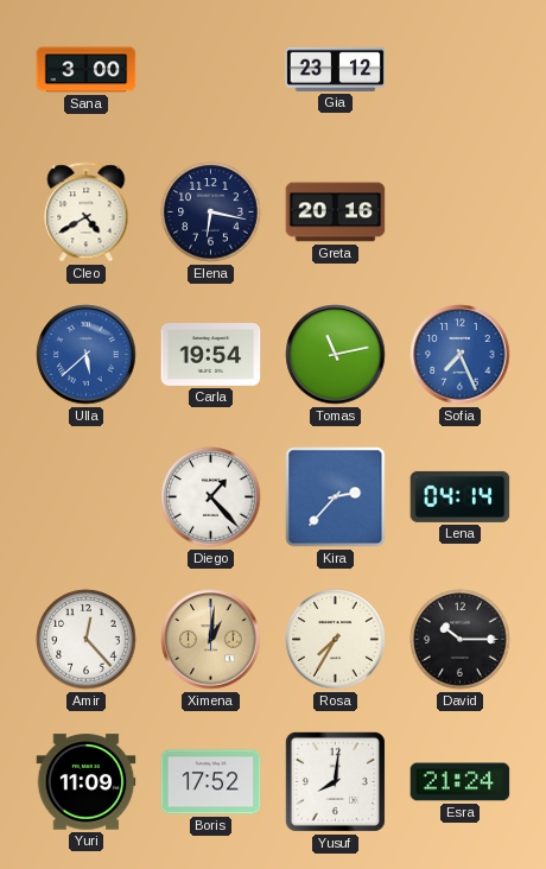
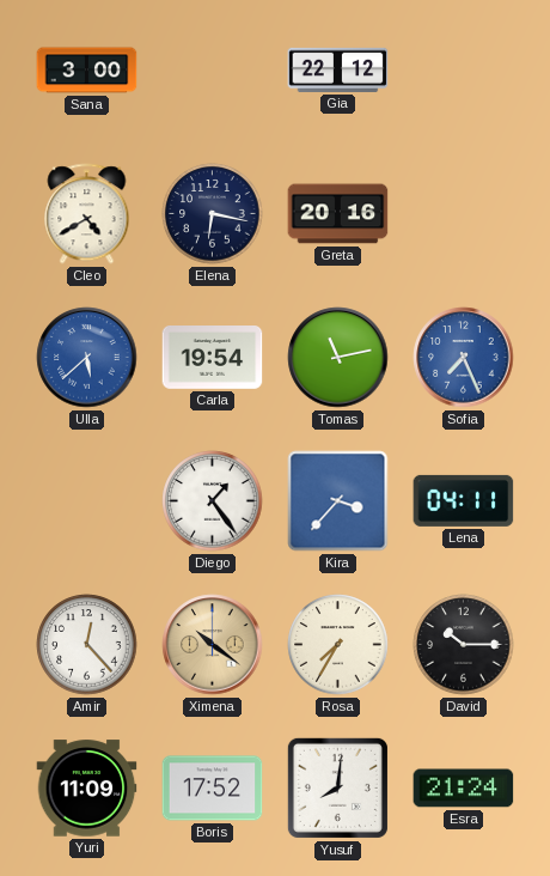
Gia: 23:12 -> 22:12
Diego: 1:23 -> 1:24
Kira: 2:37 -> 3:37
Lena: 04:14 -> 04:11
Ximena: 1:01 -> 10:21
